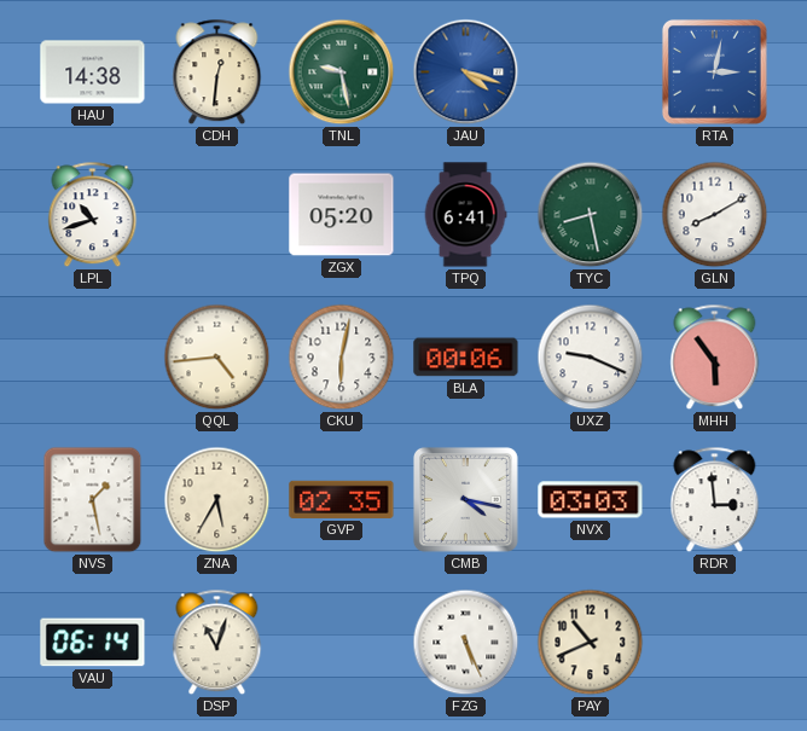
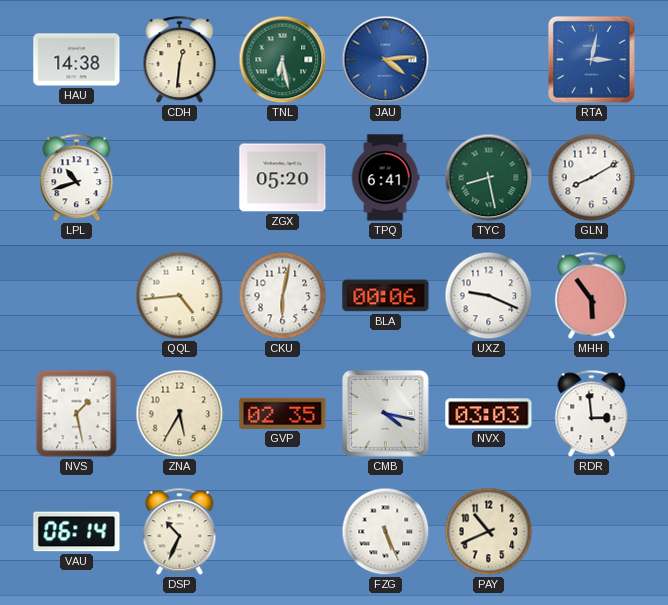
TNL: 9:28 -> 6:28
JAU: 4:18 -> 4:14
DSP: 11:03 -> 10:34
